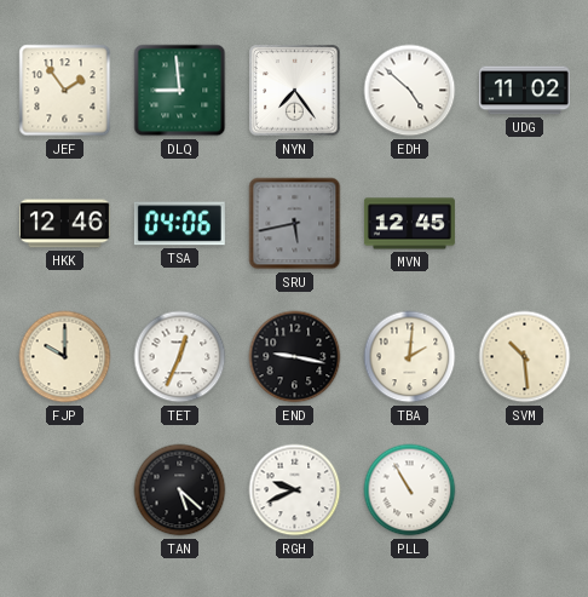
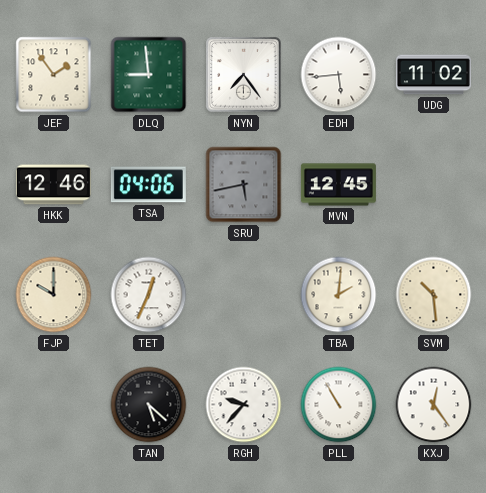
EDH: 4:52 -> 5:44
END: 9:17 -> none
RGH: 9:41 -> 9:37
KXJ: none -> 12:24
